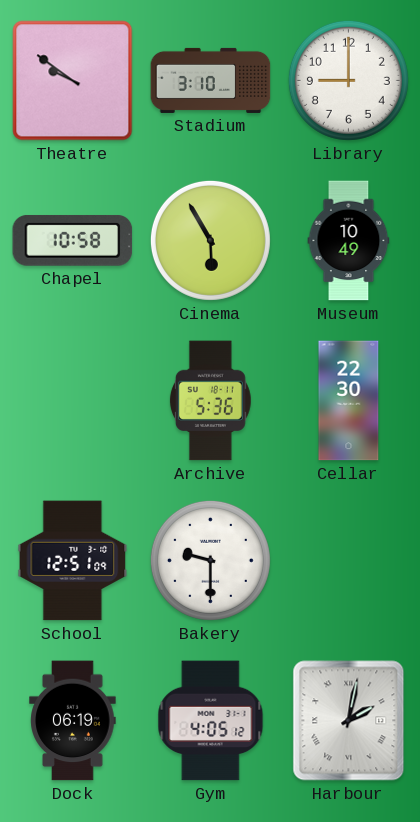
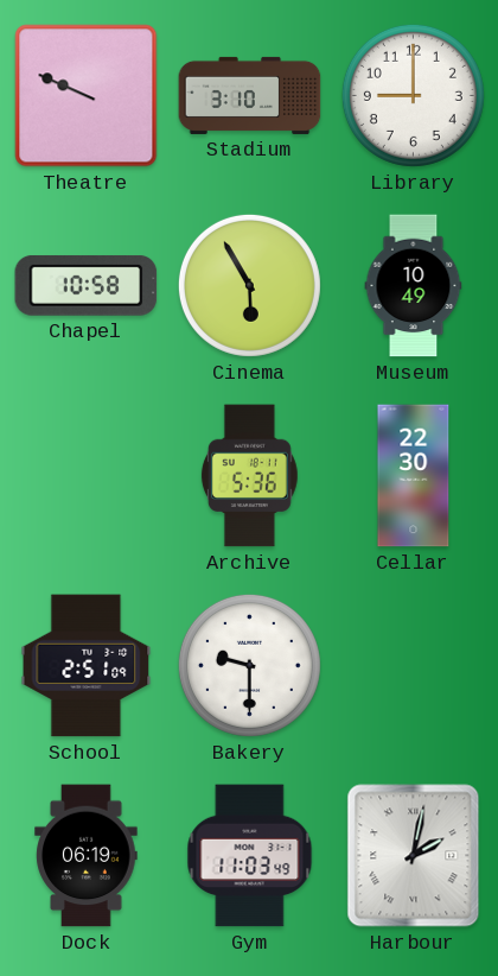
Theatre: 9:51 -> 9:49
School: 12:51 -> 2:51
Gym: 4:05 -> 11:03
